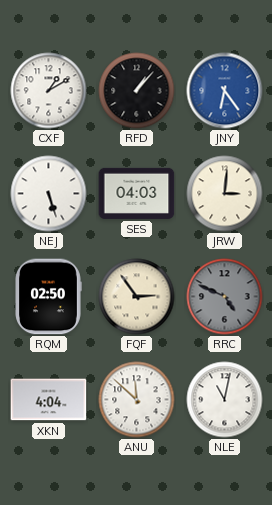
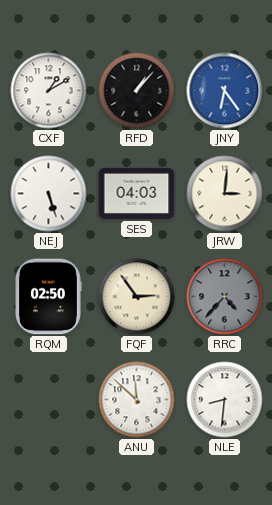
RRC: 4:49 -> 4:37
XKN: 4:04 -> none
NLE: 11:02 -> 8:31
